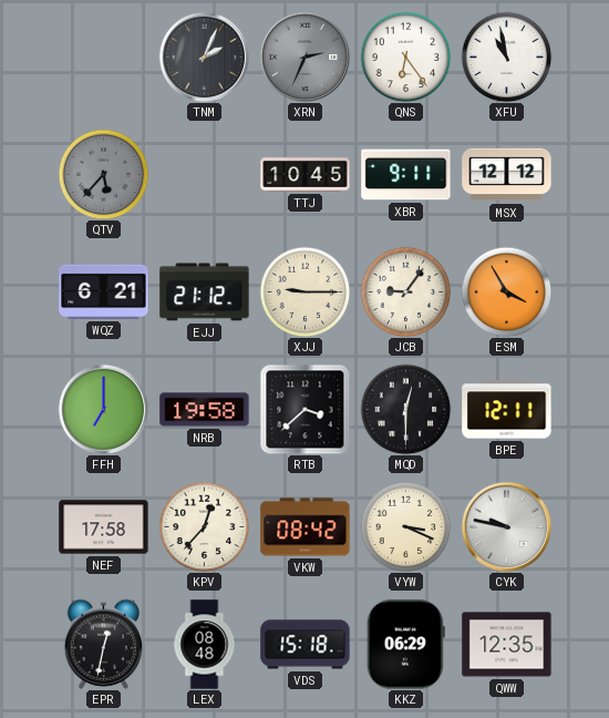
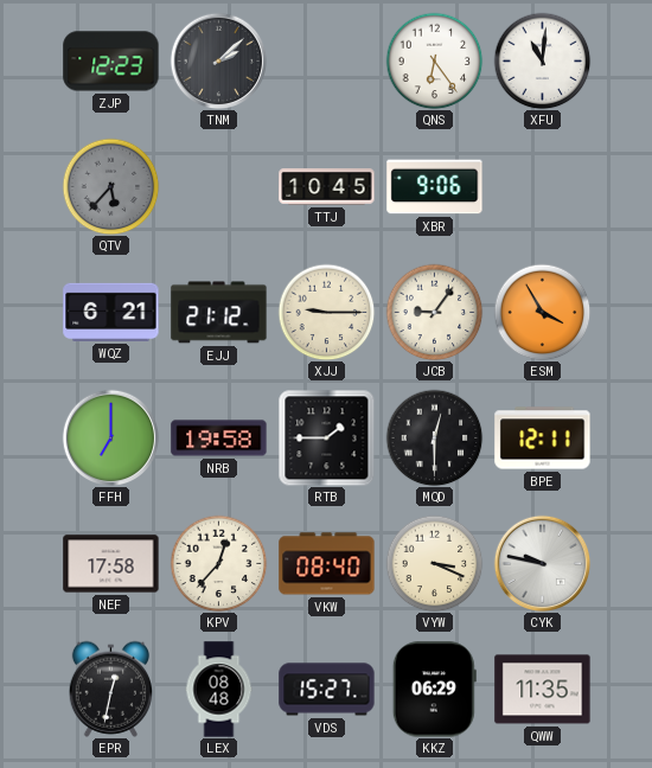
ZJP: none -> 12:23
TNM: 2:04 -> 2:08
XRN: 2:34 -> none
XFU: 10:58 -> 11:01
XBR: 9:11 -> 9:06
MSX: 12:12 -> none
RTB: 3:38 -> 1:45
VKW: 08:42 -> 08:40
VDS: 15:18 -> 15:27
QWW: 12:35 -> 11:35
